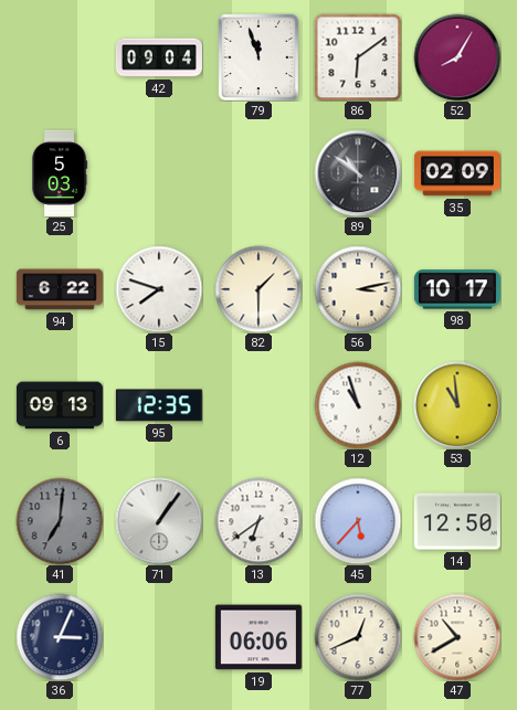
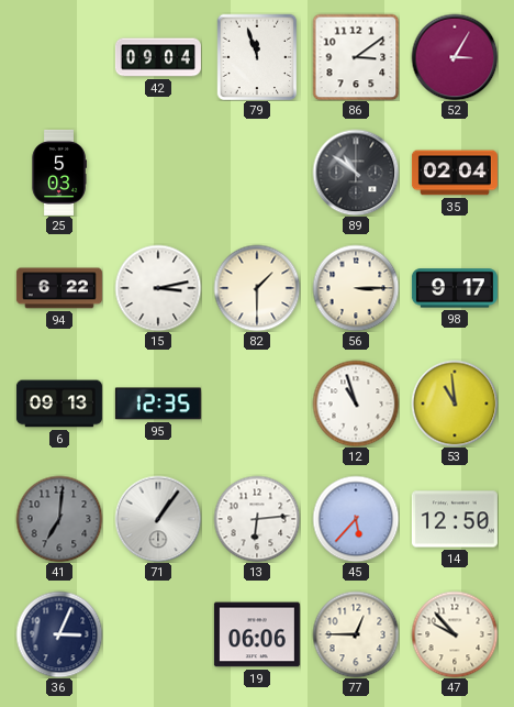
86: 6:09 -> 3:09
52: 8:05 -> 3:05
35: 02:09 -> 02:04
15: 7:48 -> 3:13
56: 3:13 -> 3:15
98: 10:17 -> 9:17
13: 6:39 -> 6:14
77: 12:41 -> 12:45
47: 10:40 -> 9:53
